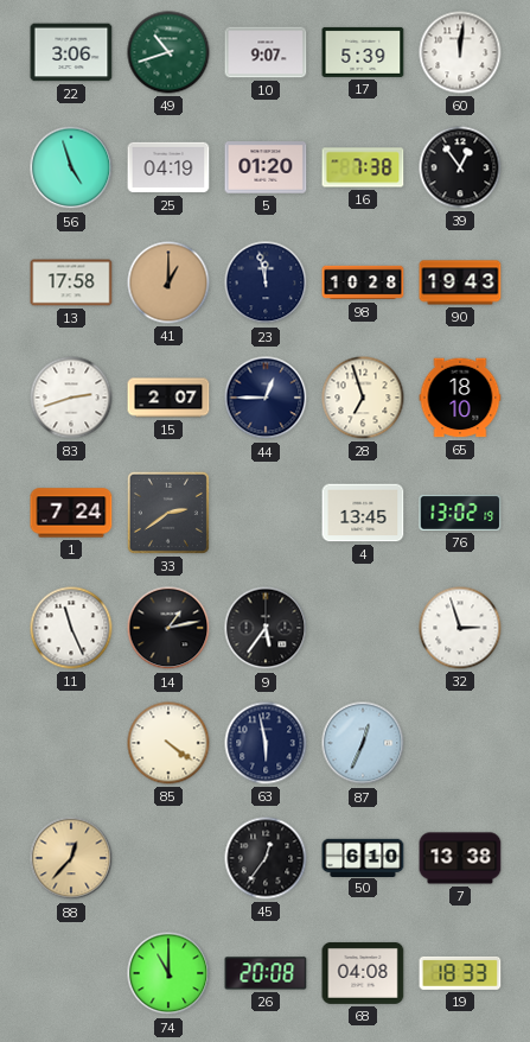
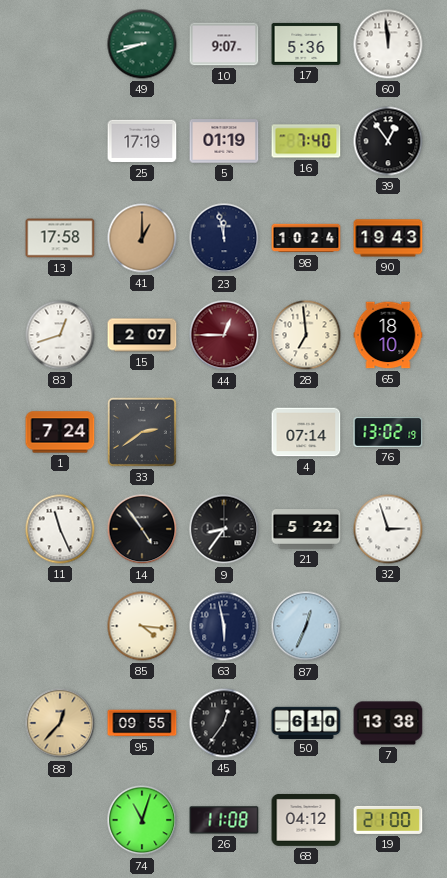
22: 3:06 -> none
49: 10:42 -> 8:42
17: 5:39 -> 5:36
60: 12:01 -> 11:59
56: 4:57 -> none
25: 04:19 -> 17:19
5: 01:20 -> 01:19
16: 7:38 -> 7:40
98: 10:28 -> 10:24
83: 2:42 -> 12:42
44 dial: navy -> burgundy
28: 6:57 -> 6:59
4: 13:45 -> 07:14
14: 1:13 -> 4:54
9: 5:36 -> 8:36
21: none -> 5:22
85: 4:21 -> 4:16
95: none -> 09:55
74: 11:00 -> 11:03
26: 20:08 -> 11:08
68: 04:08 -> 04:12
19: 18:33 -> 21:00
